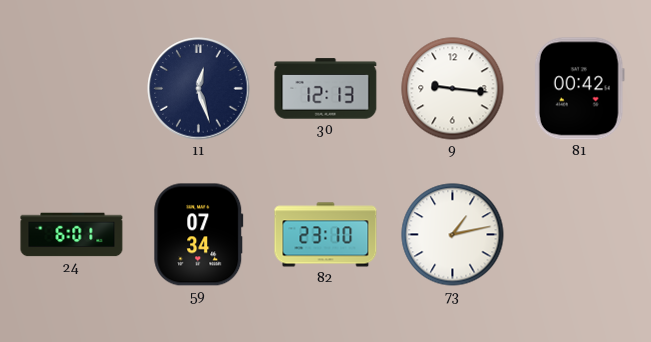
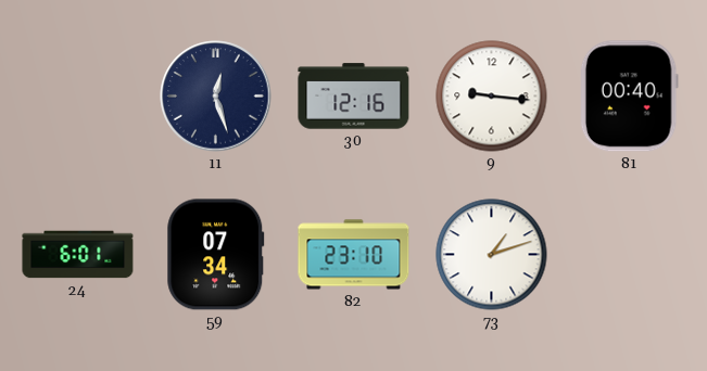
30: 12:13 -> 12:16
81: 00:42 -> 00:40
73: 1:13 -> 1:12
